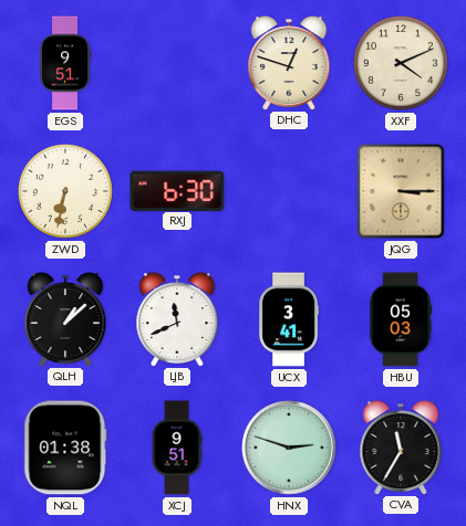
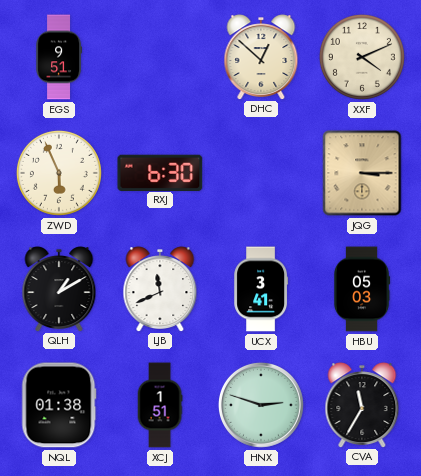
DHC: 12:48 -> 12:52
ZWD: 6:32 -> 5:56
QLH: 1:08 -> 1:10
XCJ: 9:51 -> 1:51
